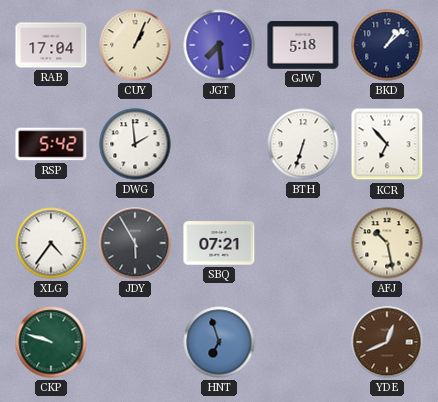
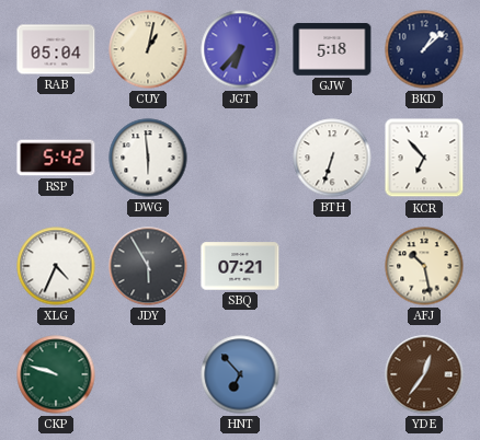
RAB: 17:04 -> 05:04
CUY: 1:04 -> 1:02
JGT: 7:29 -> 6:37
DWG: 1:59 -> 5:59
XLG: 4:36 -> 4:34
HNT: 6:57 -> 6:53
YDE: 12:41 -> 12:36
